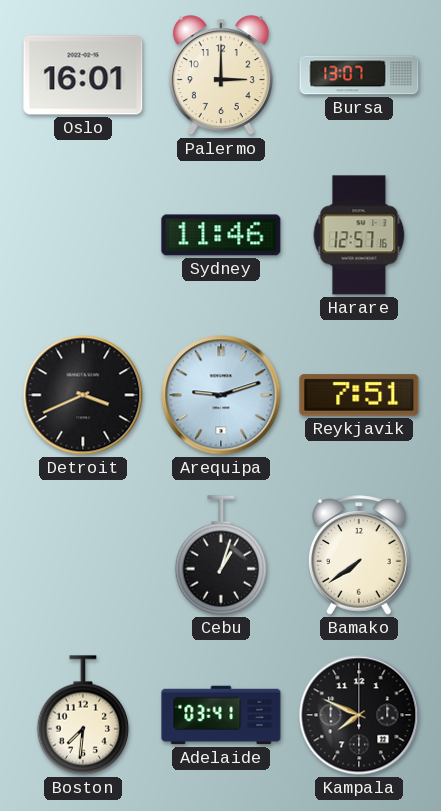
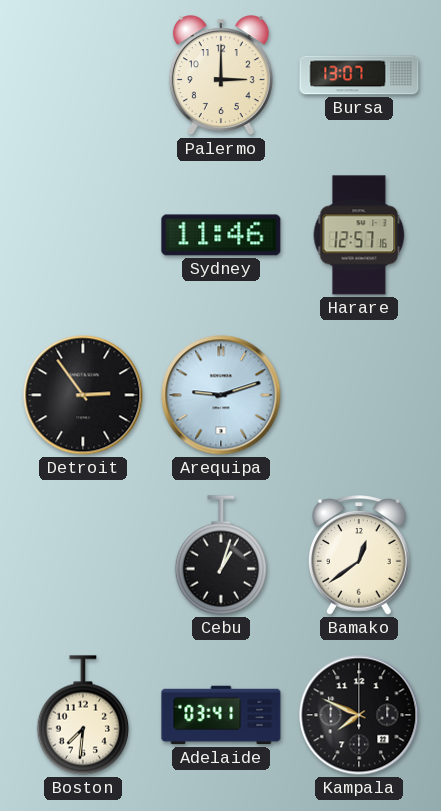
Oslo: 16:01 -> none
Detroit: 3:41 -> 2:54
Reykjavik: 7:51 -> none
Bamako: 7:39 -> 12:39
